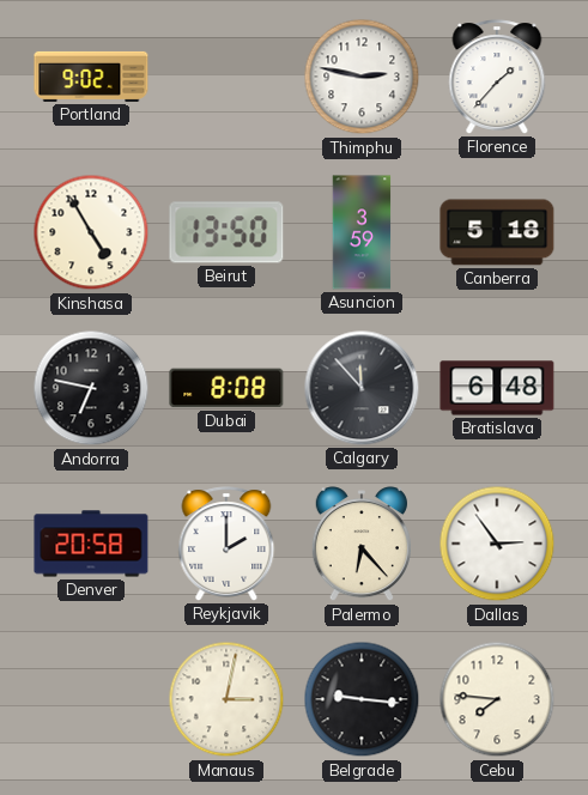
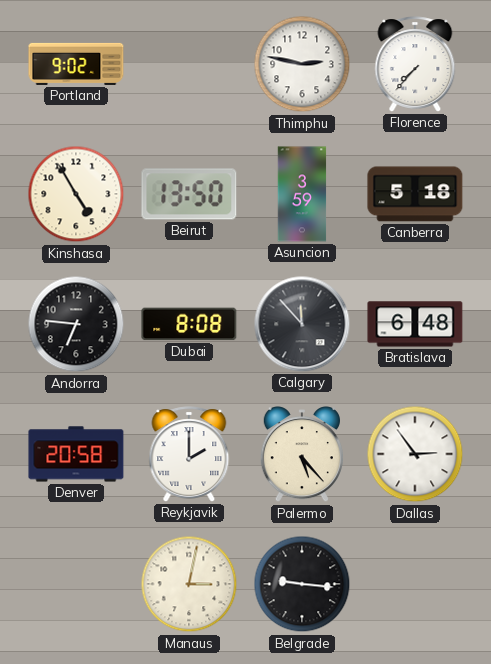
Florence: 1:37 -> 7:37
Andorra: 6:47 -> 6:46
Palermo: 6:23 -> 5:23
Cebu: 7:46 -> none
